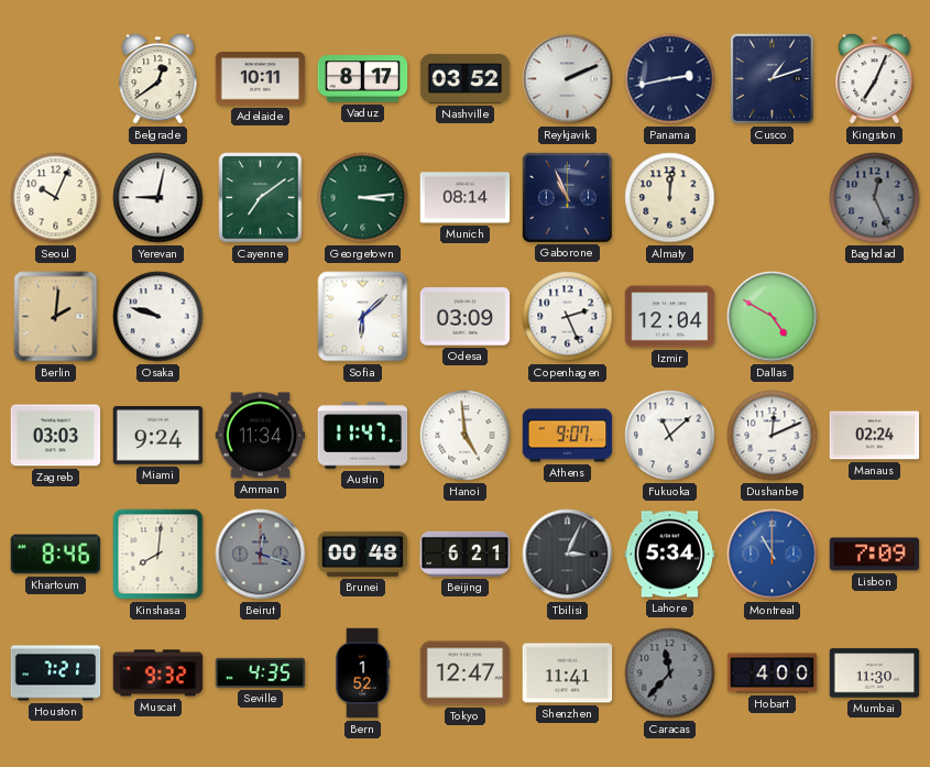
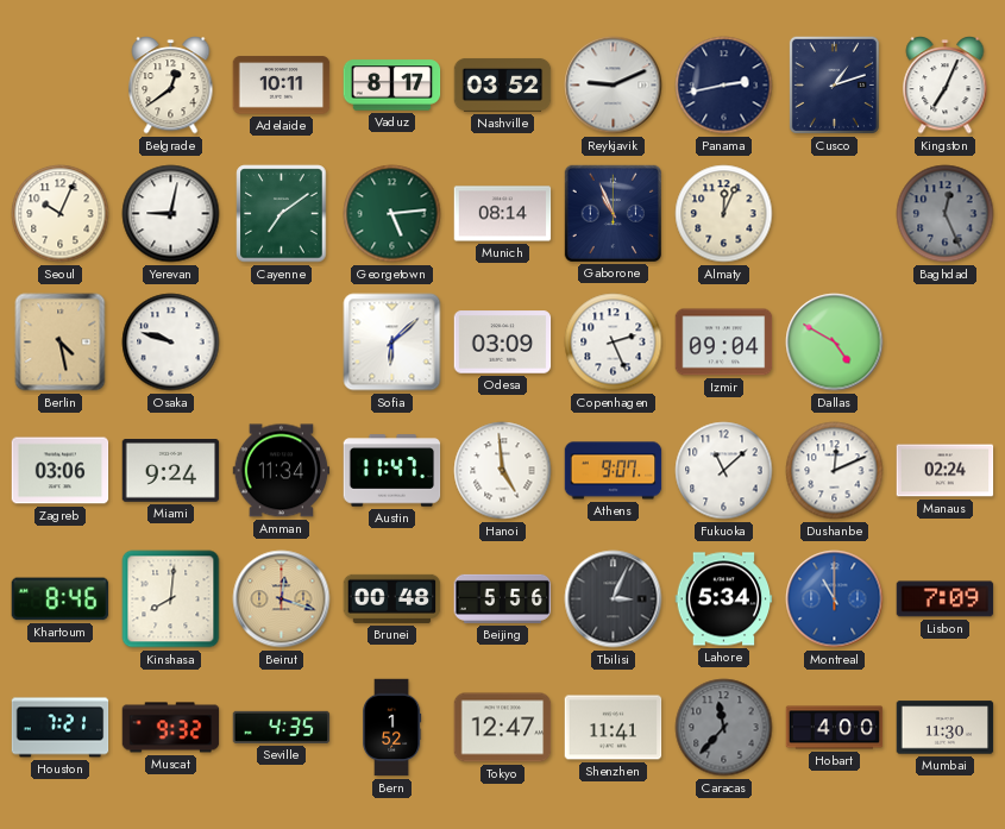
Reykjavik: 2:11 -> 9:11
Georgetown: 3:14 -> 5:14
Almaty: 12:01 -> 12:04
Berlin: 2:01 -> 4:28
Izmir: 12:04 -> 09:04
Zagreb: 03:03 -> 03:06
Beirut dial: grey -> champagne
Beijing: 6:21 -> 5:56
